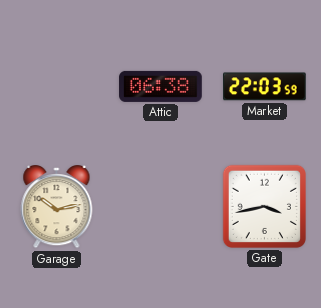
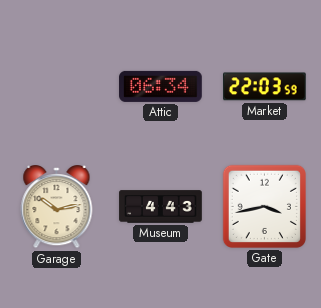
Attic: 06:38 -> 06:34
Museum: none -> 4:43
